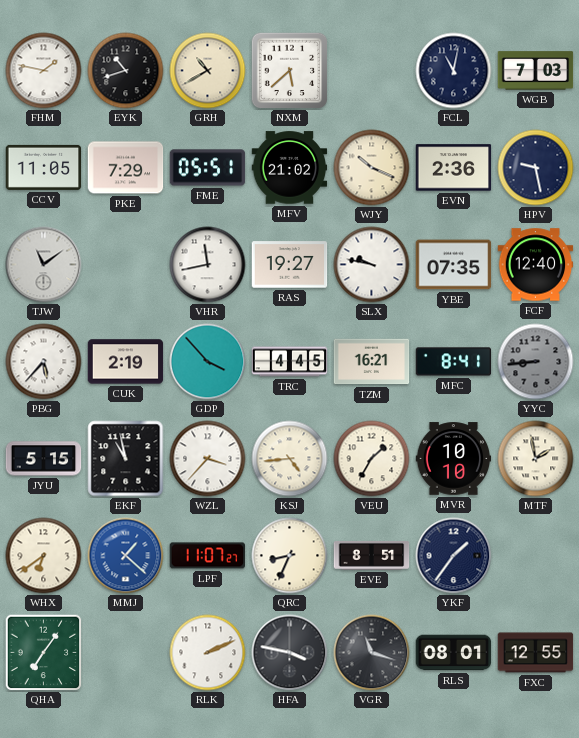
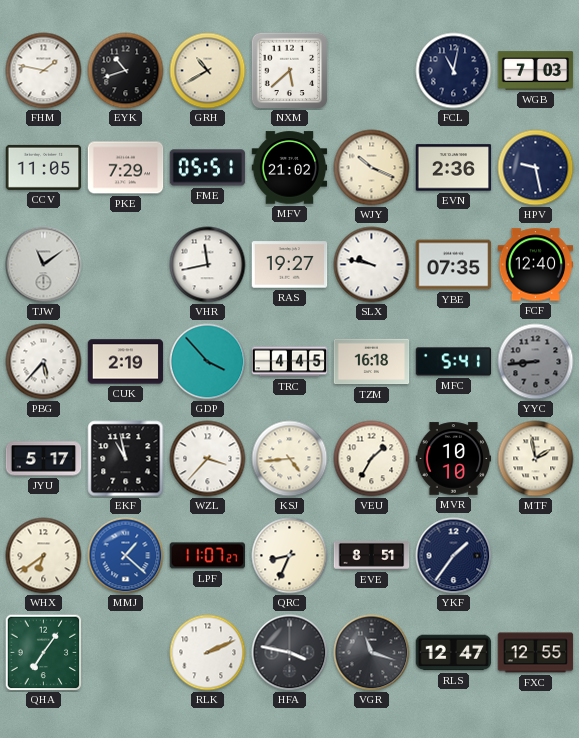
TZM: 16:21 -> 16:18
MFC: 8:41 -> 5:41
JYU: 5:15 -> 5:17
RLS: 08:01 -> 12:47
